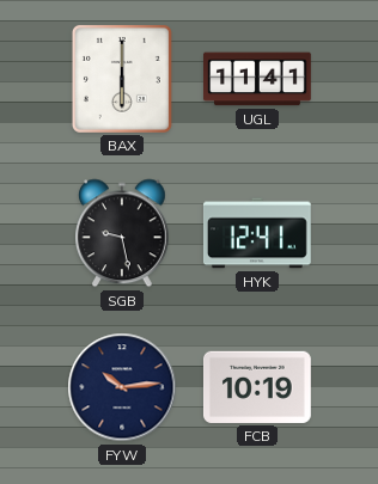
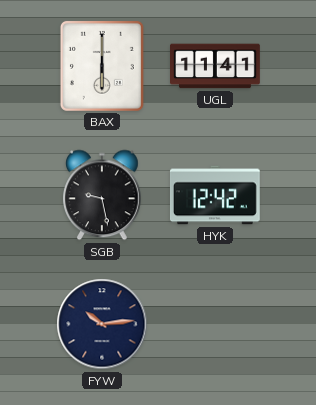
HYK: 12:41 -> 12:42
FCB: 10:19 -> none
